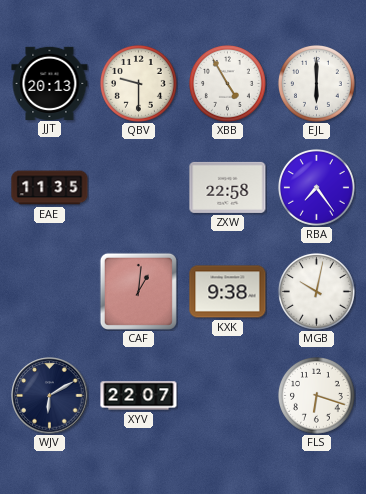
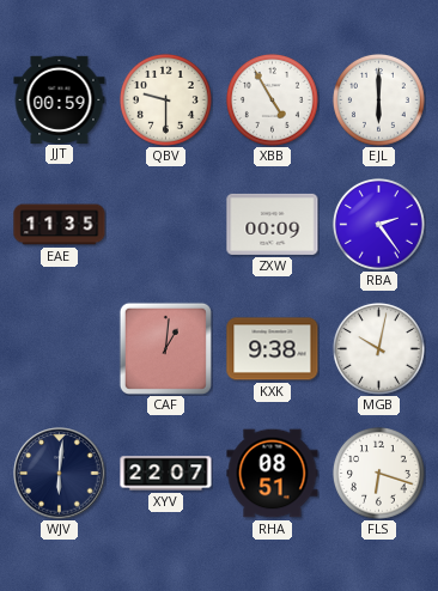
JJT: 20:13 -> 00:59
ZXW: 22:58 -> 00:09
RBA: 7:24 -> 2:24
WJV: 6:10 -> 6:01
RHA: none -> 08:51
